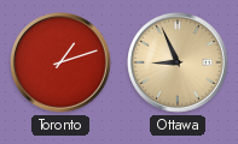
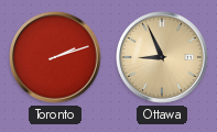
Toronto: 1:12 -> 2:12
